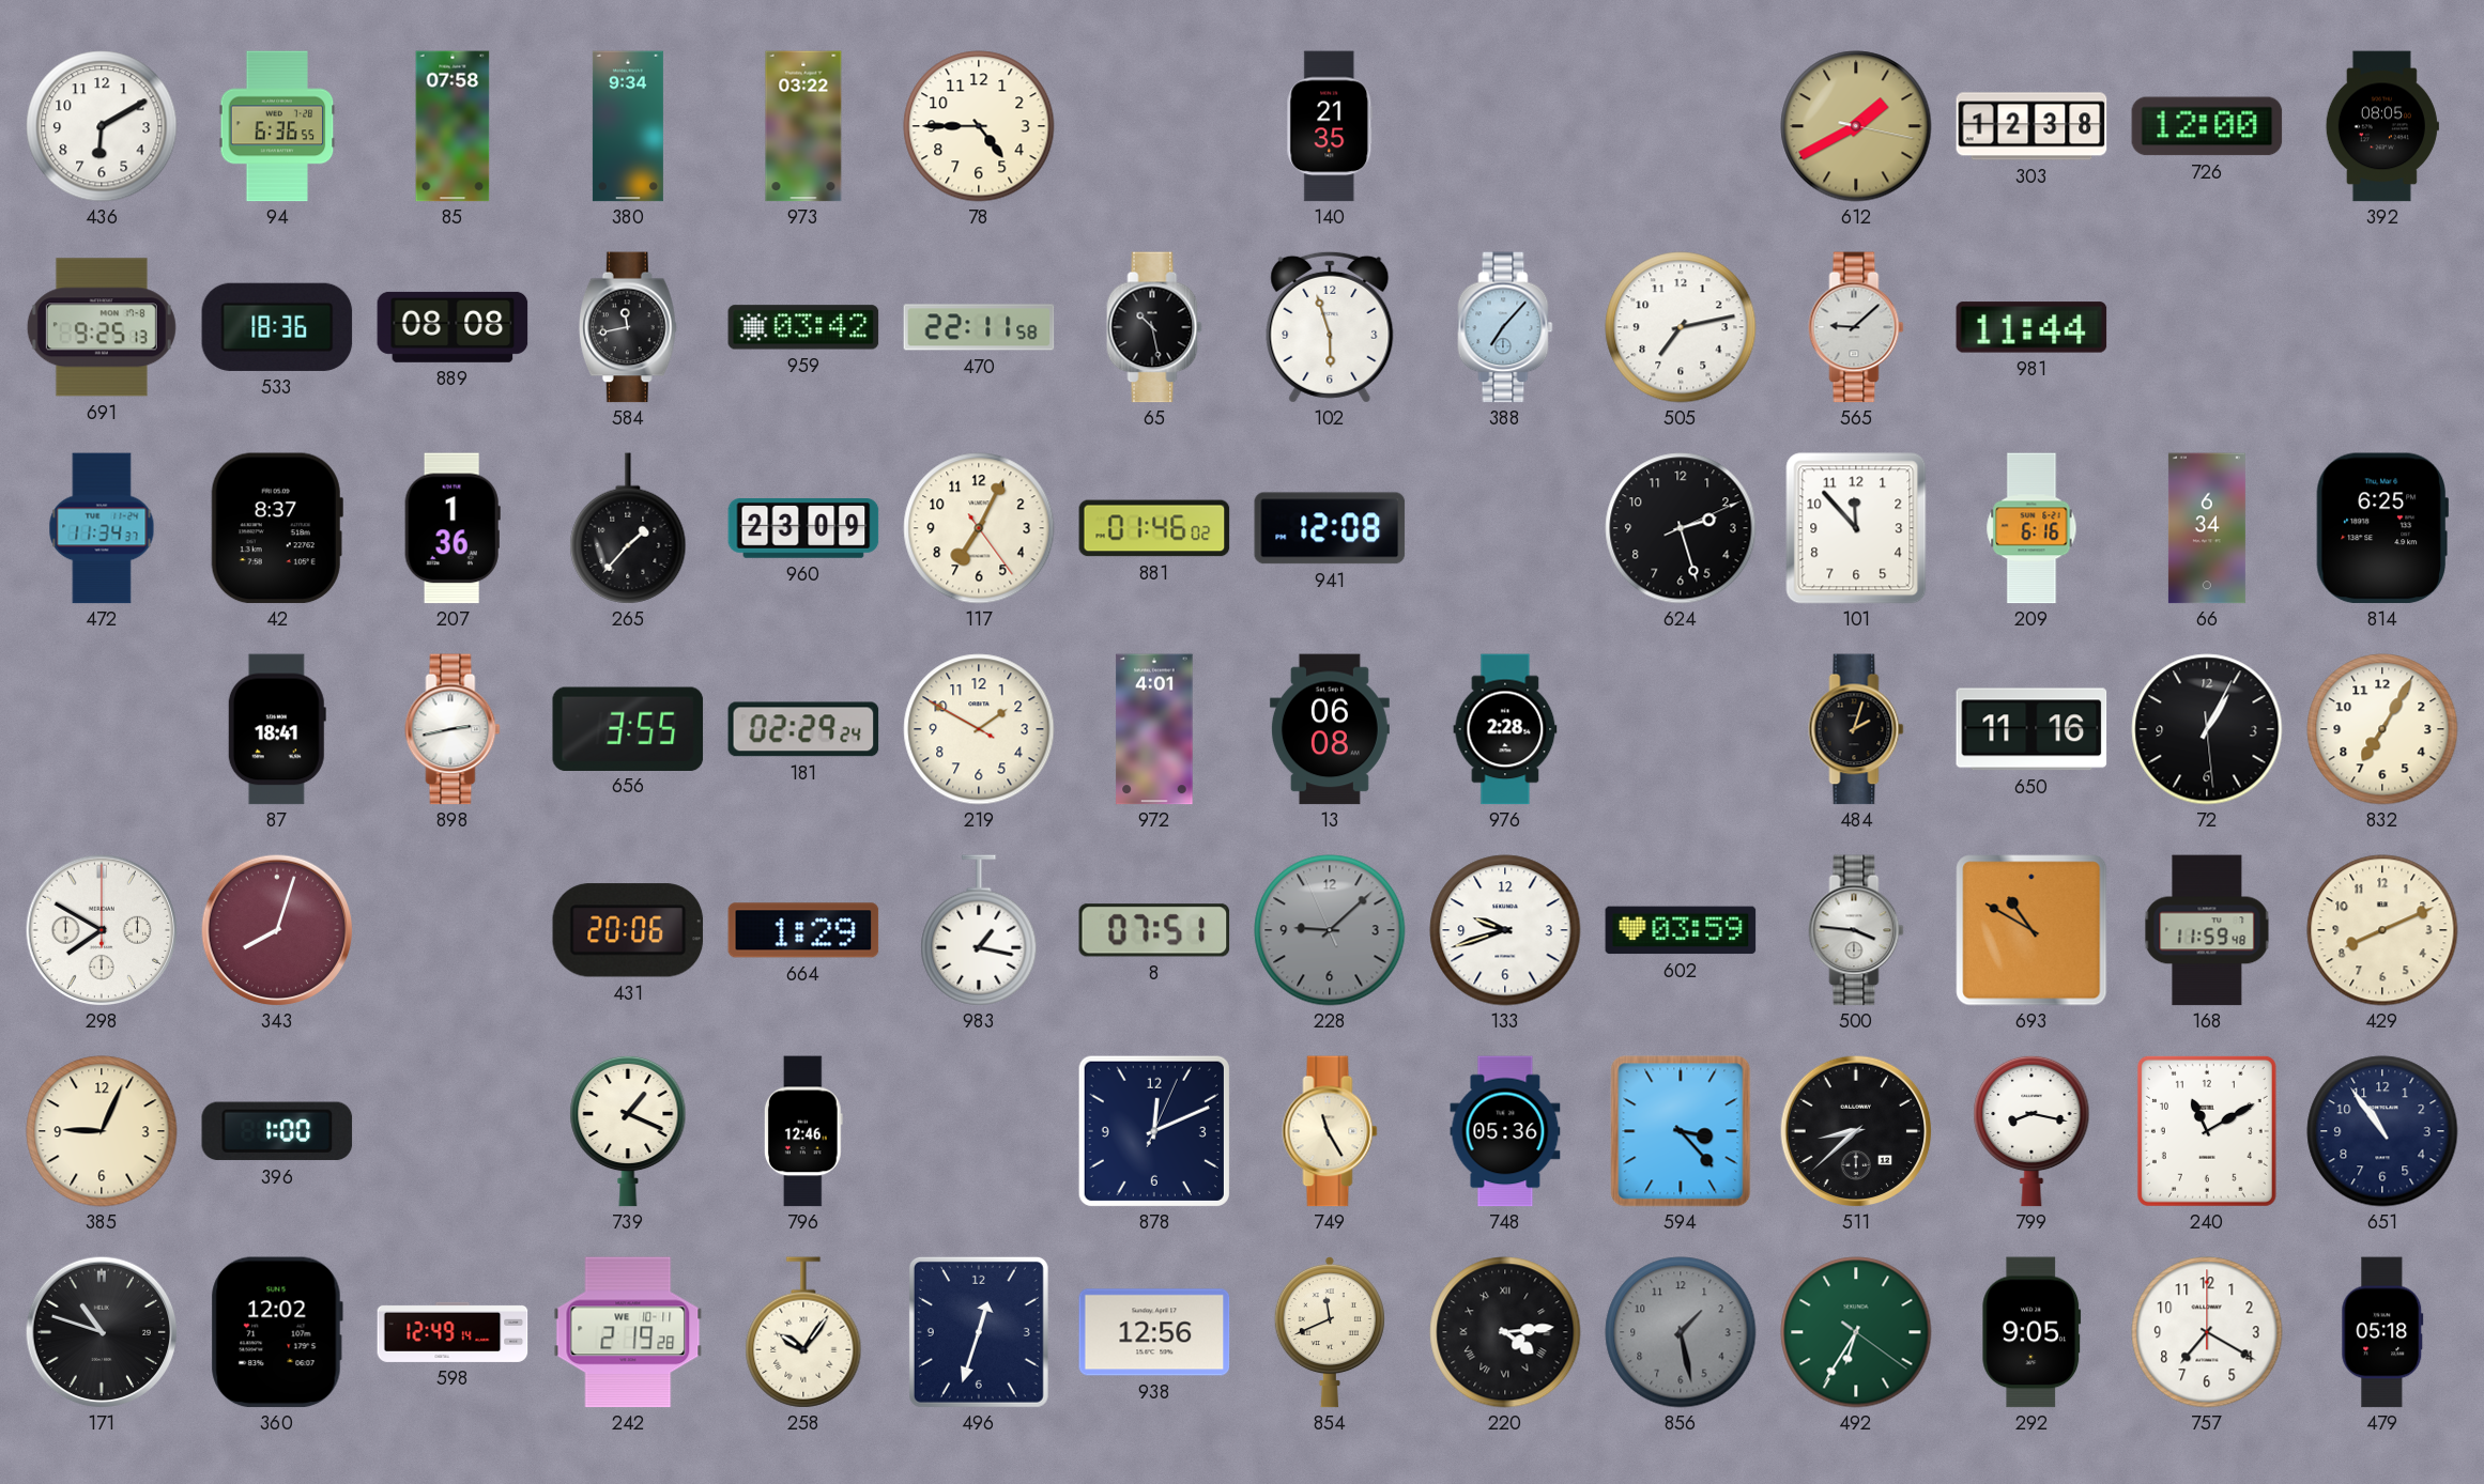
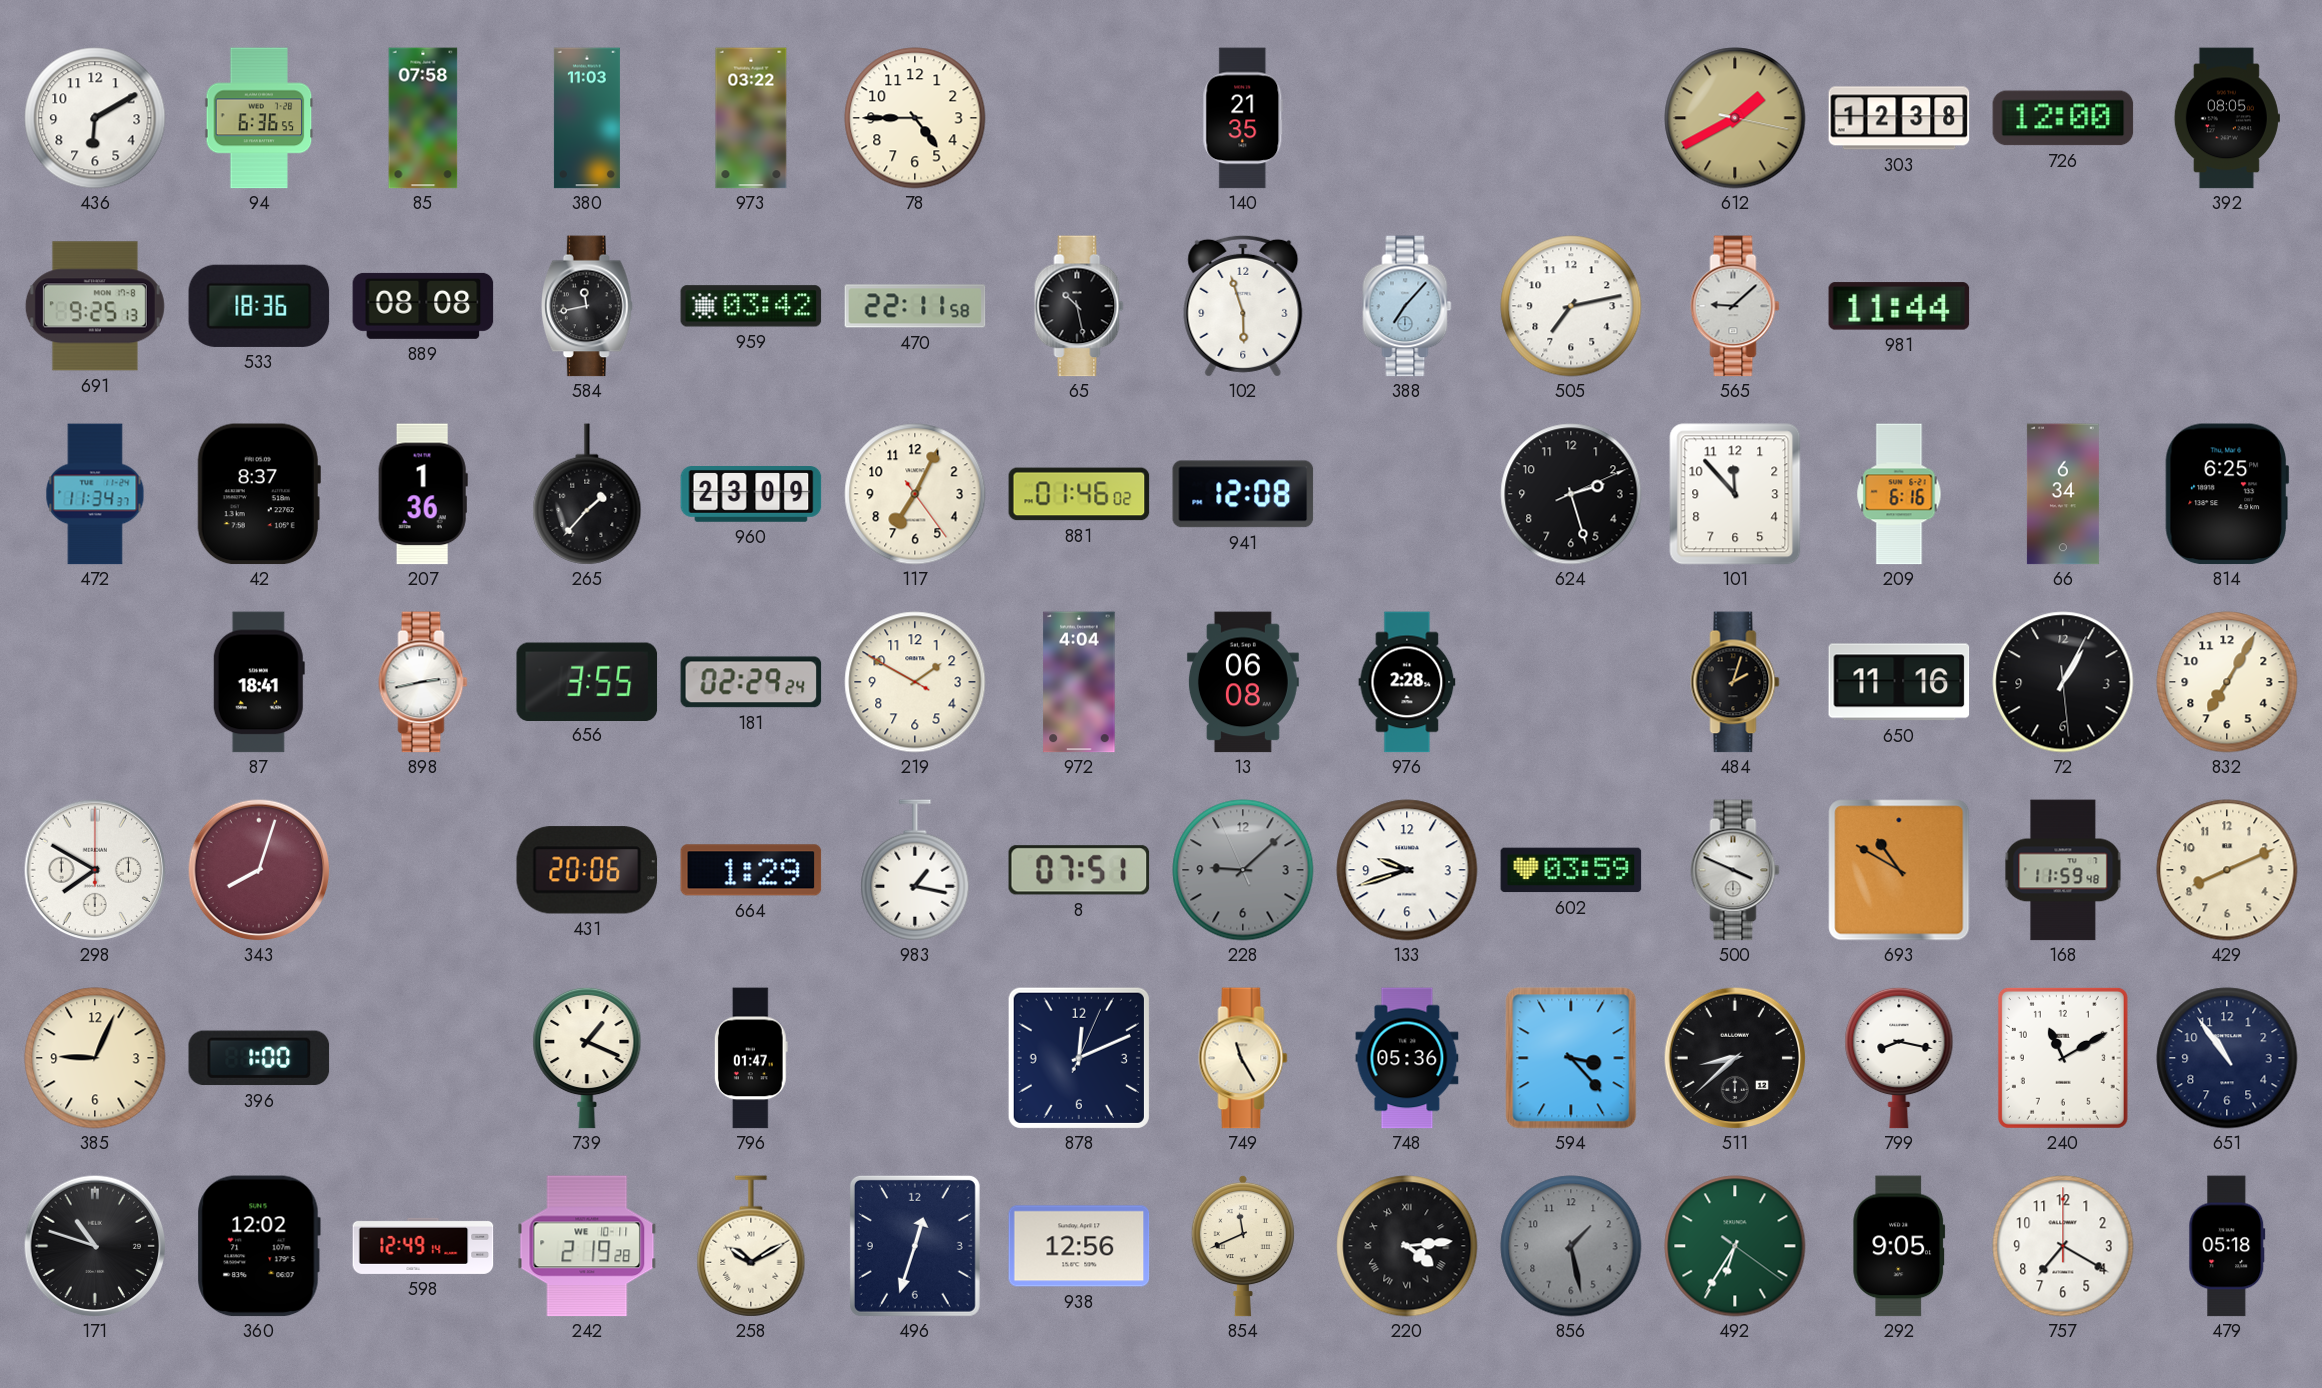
380: 9:34 -> 11:03
972: 4:01 -> 4:04
500: 3:46 -> 3:49
796: 12:46 -> 01:47
258: 10:06 -> 10:10
